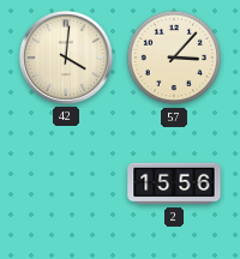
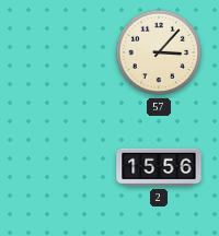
42: 4:01 -> none
